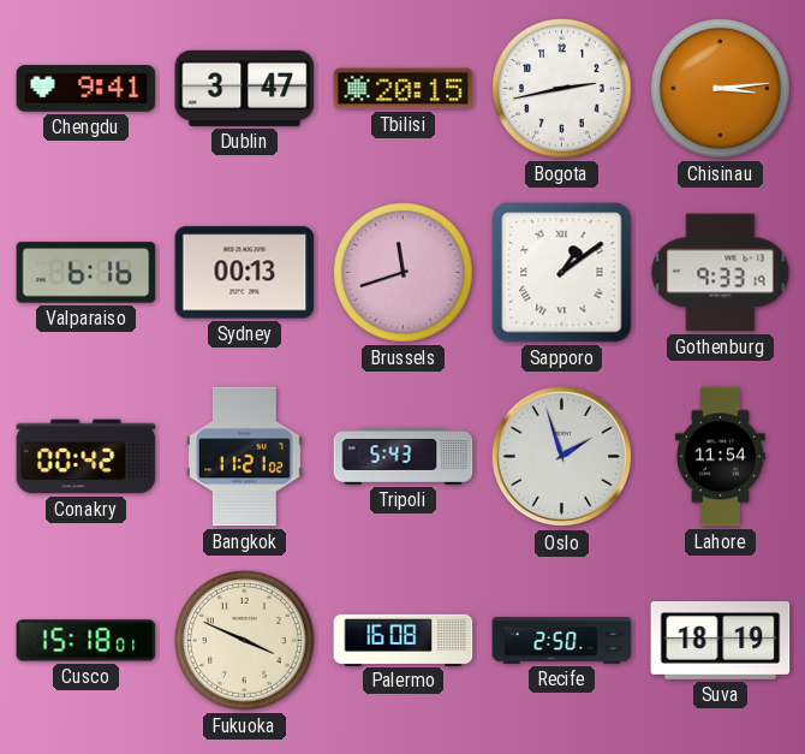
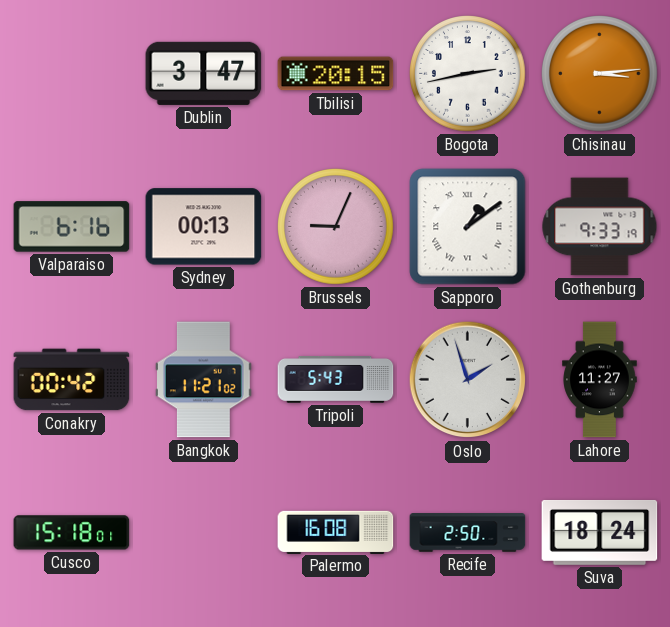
Chengdu: 9:41 -> none
Brussels: 11:42 -> 9:04
Lahore: 11:54 -> 11:27
Fukuoka: 3:49 -> none
Suva: 18:19 -> 18:24
